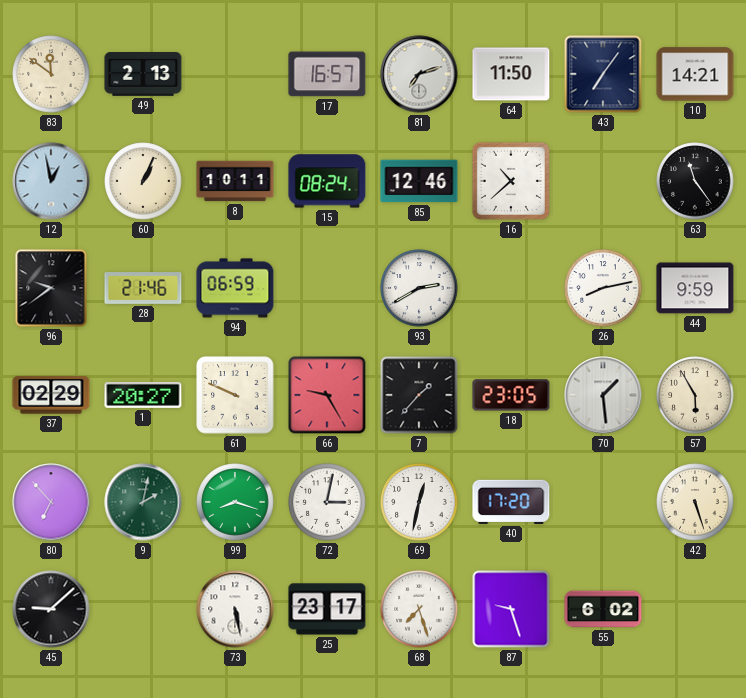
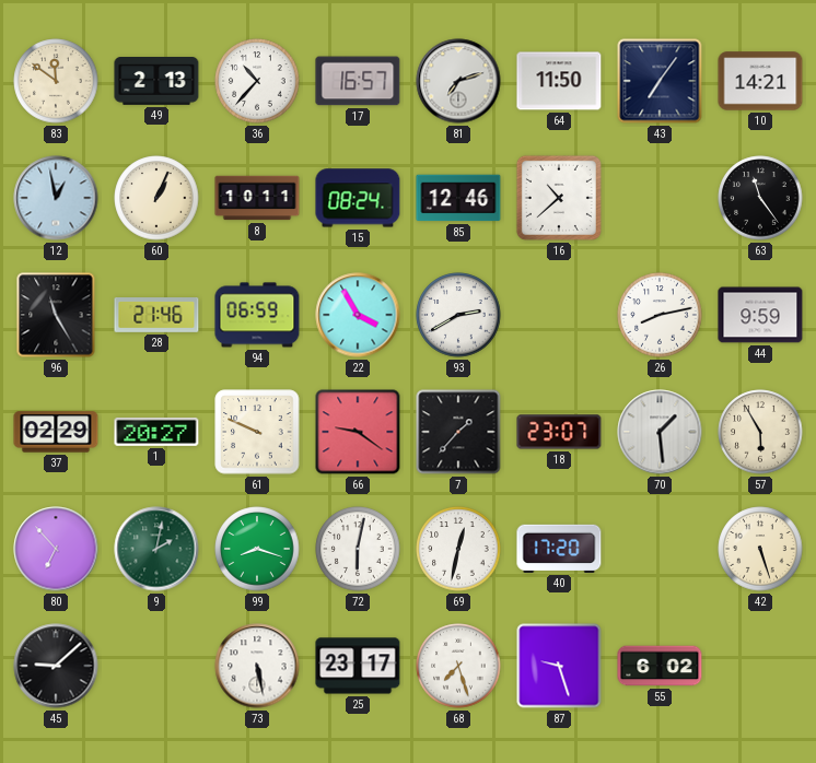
36: none -> 10:37
96: 9:39 -> 11:25
22: none -> 3:55
66: 9:25 -> 9:21
18: 23:05 -> 23:07
72: 3:02 -> 6:02
